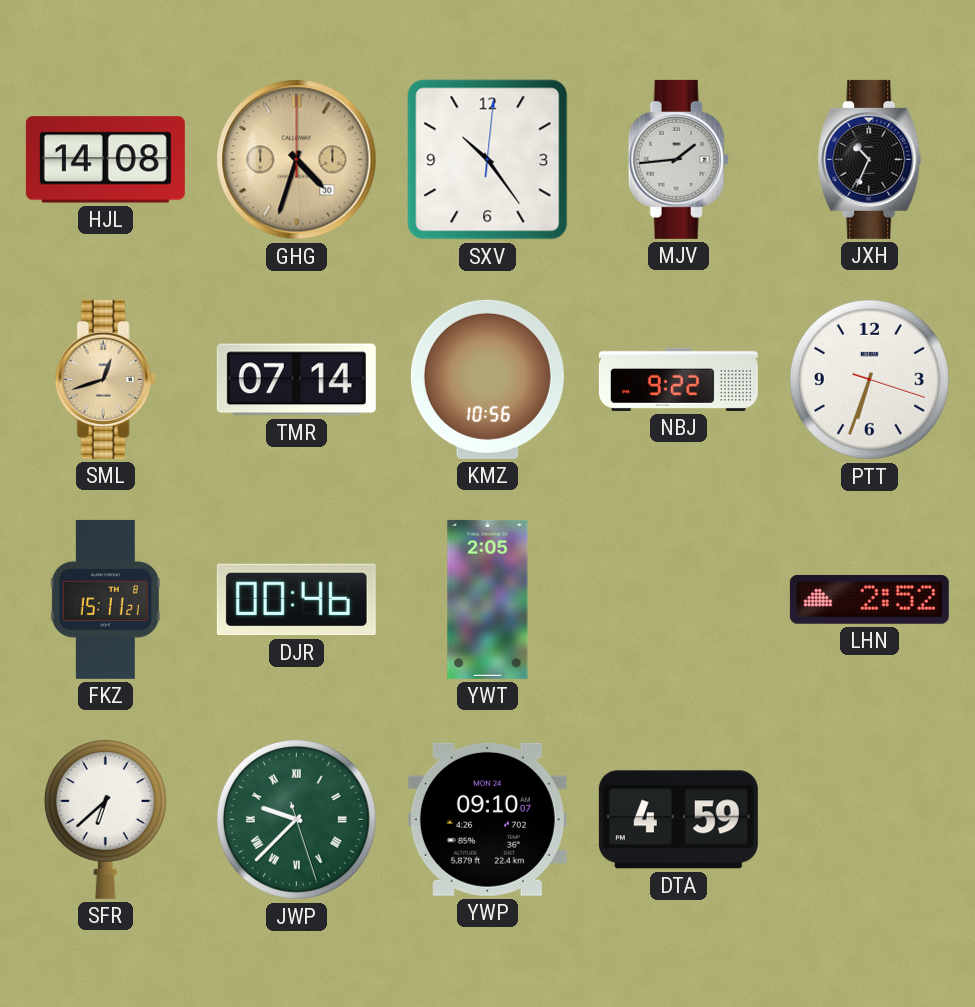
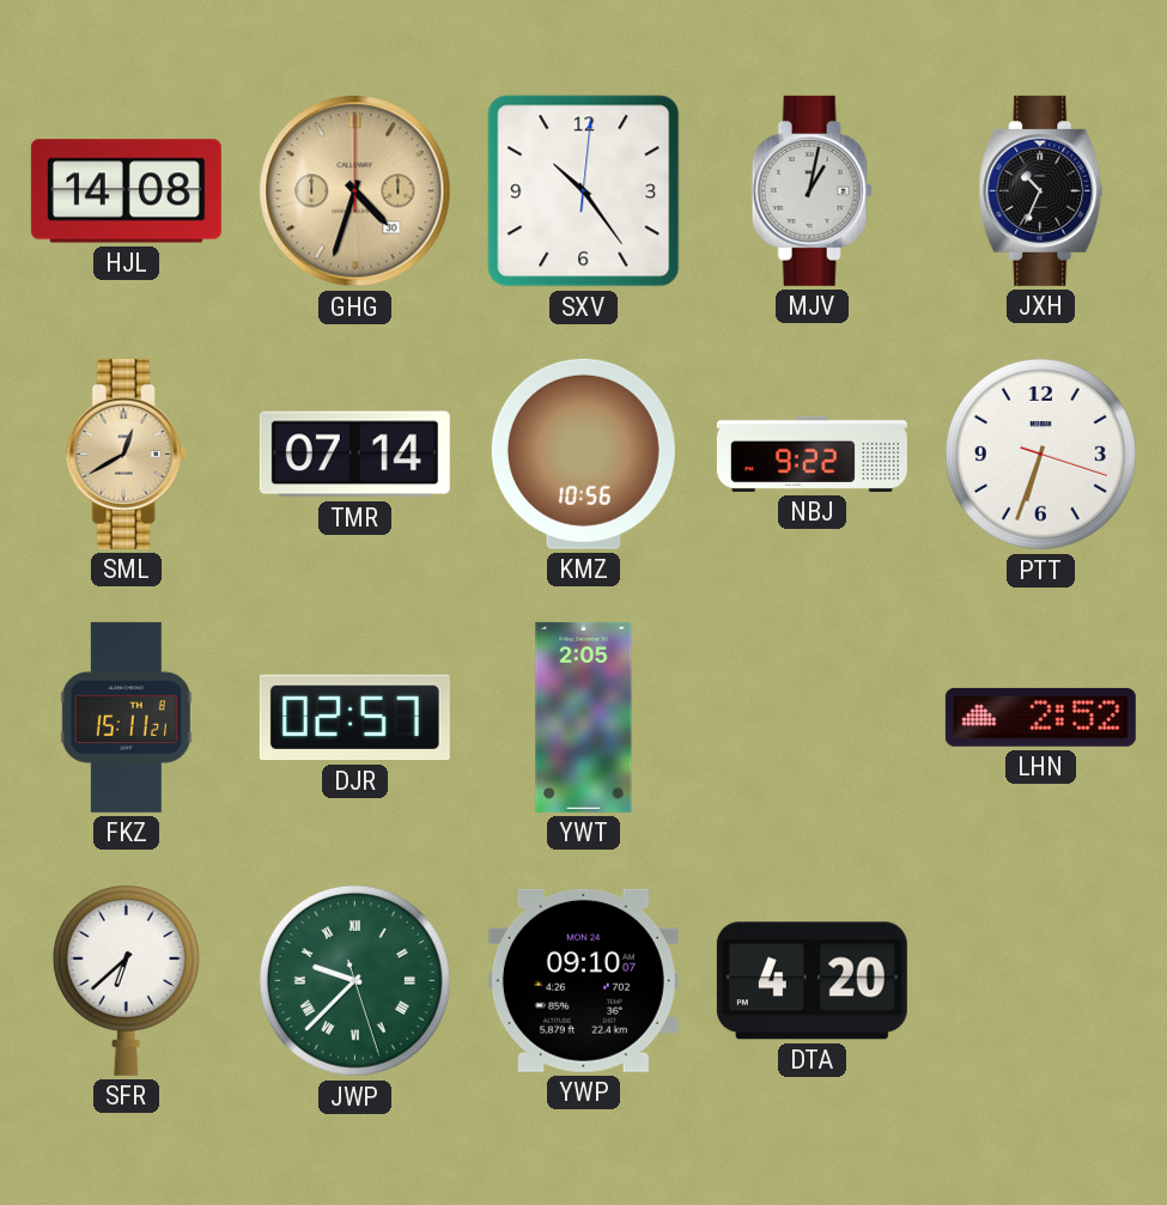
MJV: 1:44 -> 1:02
SML: 12:42 -> 12:40
DJR: 00:46 -> 02:57
DTA: 4:59 -> 4:20
